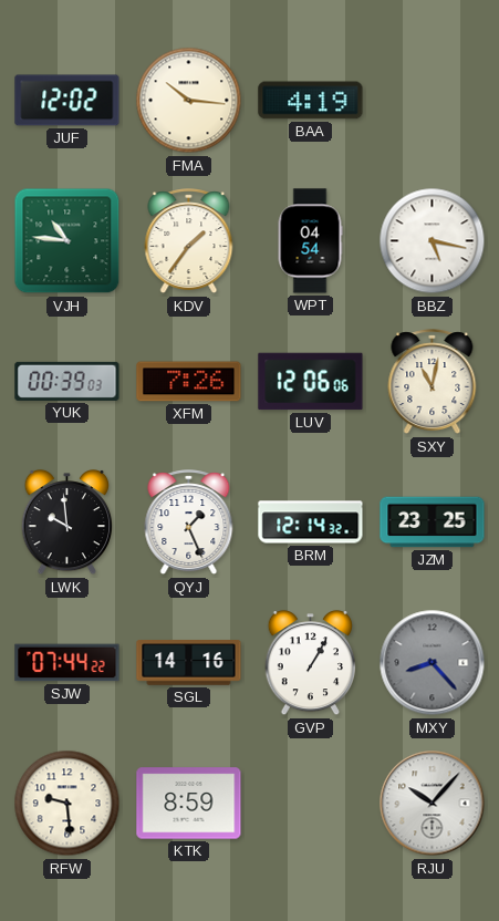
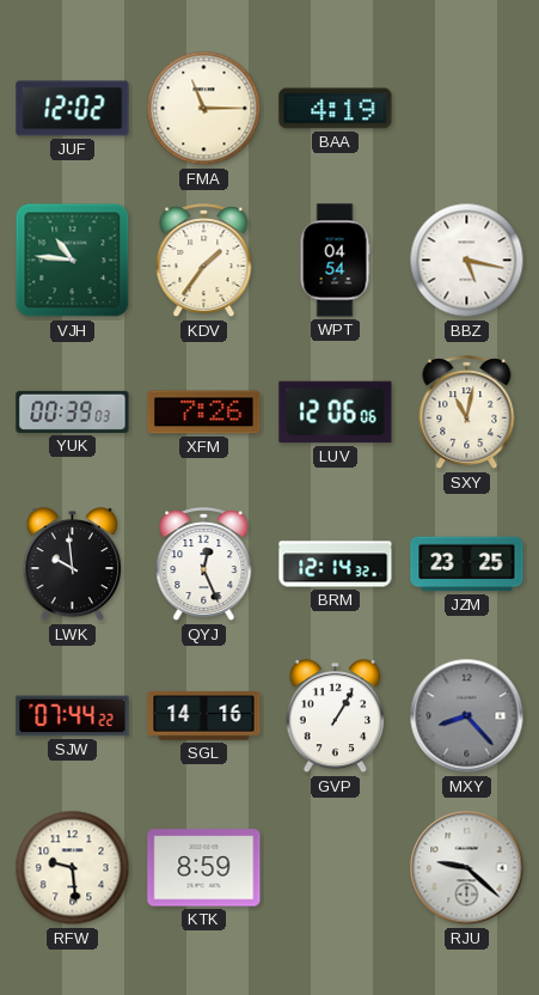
FMA: 10:16 -> 11:15
QYJ: 1:26 -> 12:26
RJU: 10:07 -> 9:22
